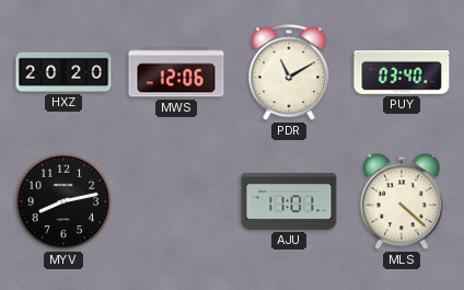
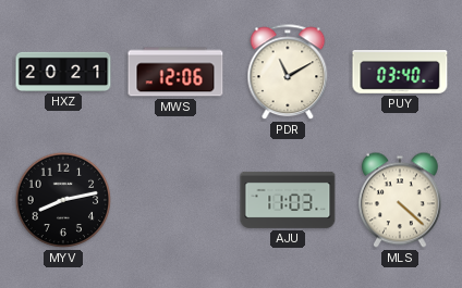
HXZ: 20:20 -> 20:21
AJU: 11:01 -> 11:03
